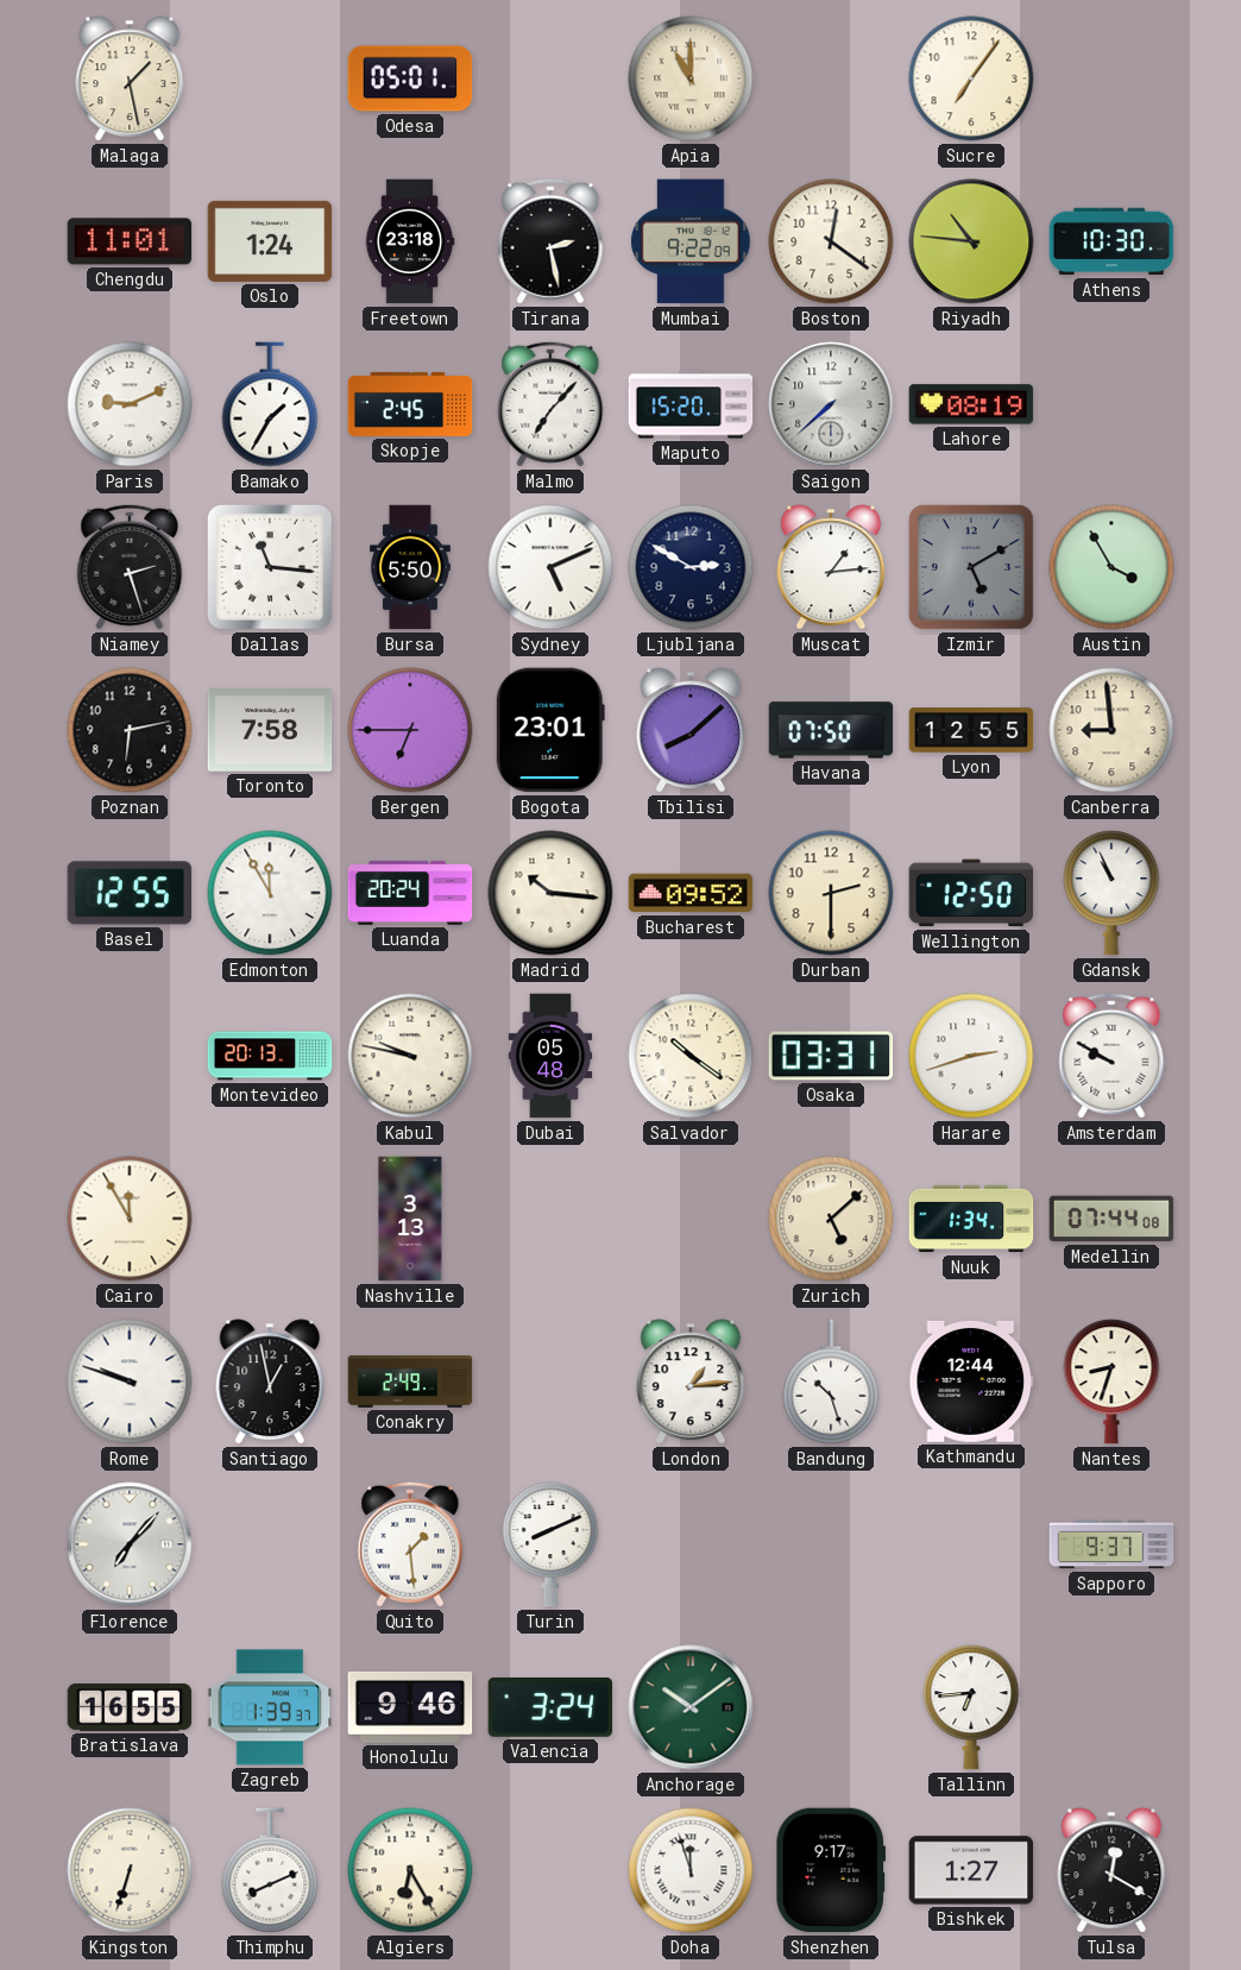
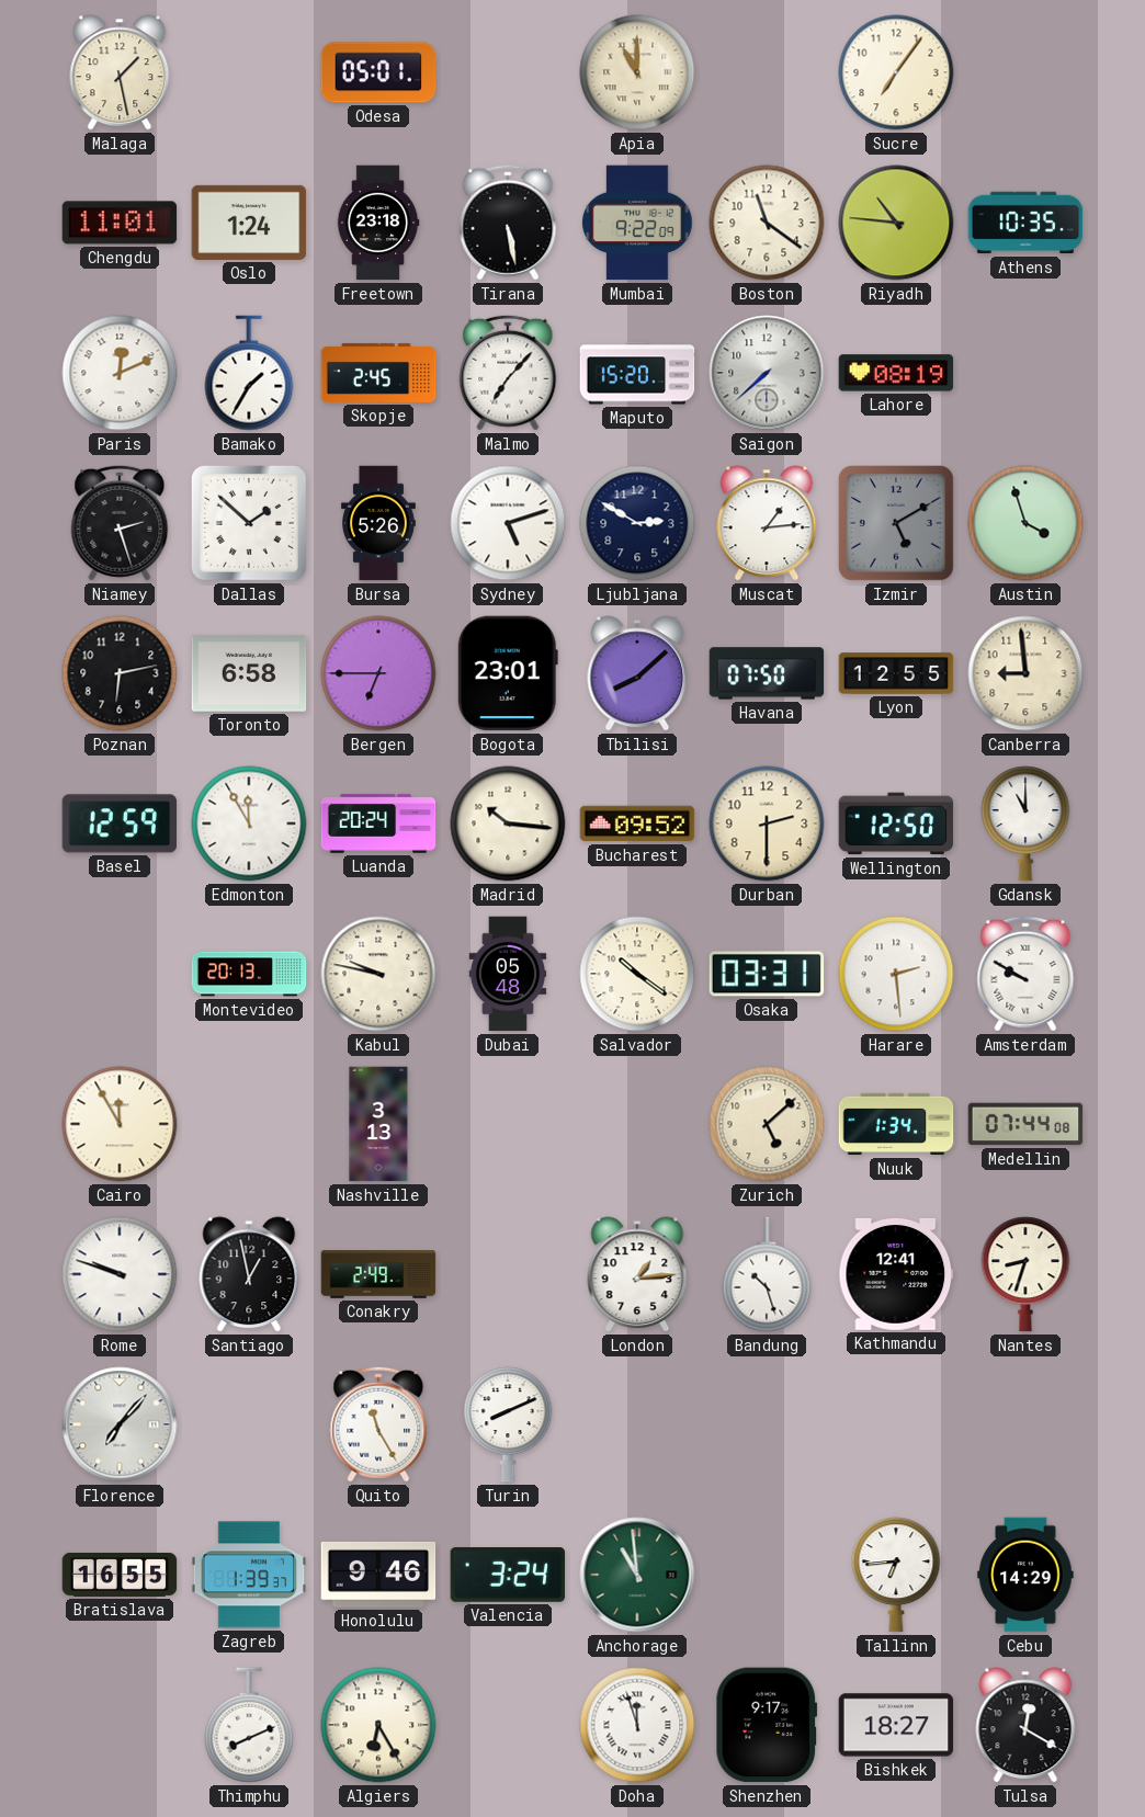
Tirana: 2:28 -> 5:28
Boston: 12:21 -> 11:21
Athens: 10:30 -> 10:35
Paris: 9:11 -> 12:11
Dallas: 11:16 -> 1:52
Bursa: 5:50 -> 5:26
Sydney: 5:11 -> 5:12
Austin: 3:55 -> 3:57
Toronto: 7:58 -> 6:58
Basel: 12:55 -> 12:59
Gdansk: 10:56 -> 11:00
Harare: 2:42 -> 2:29
Kathmandu: 12:44 -> 12:41
Quito: 1:29 -> 11:25
Sapporo: 9:37 -> none
Anchorage: 10:09 -> 10:59
Cebu: none -> 14:29
Kingston: 6:33 -> none
Bishkek: 1:27 -> 18:27
